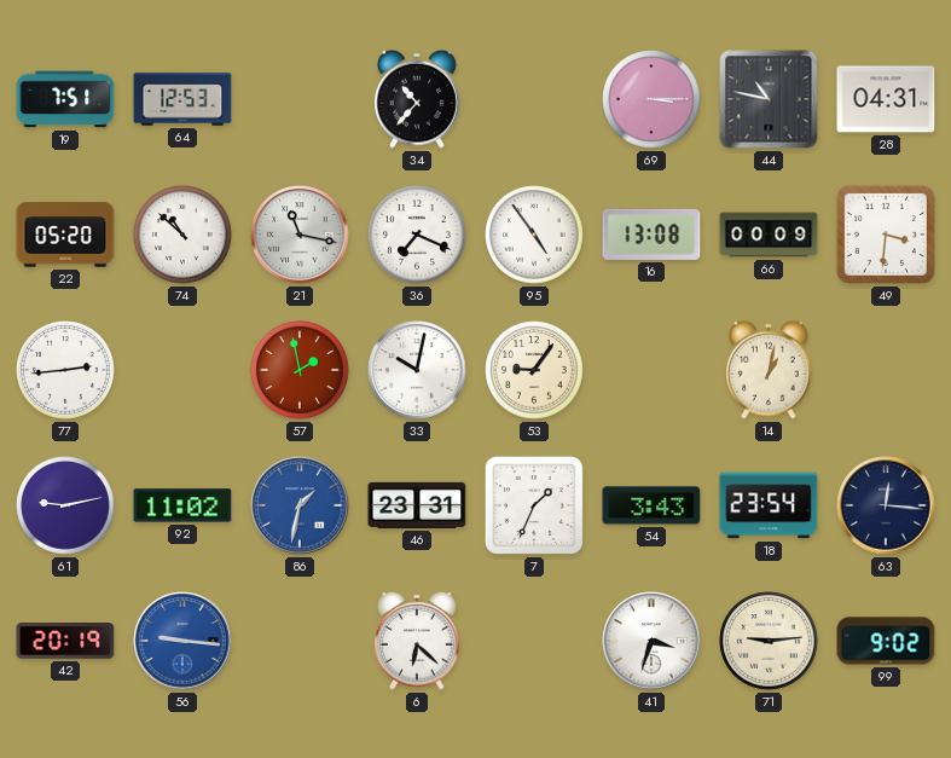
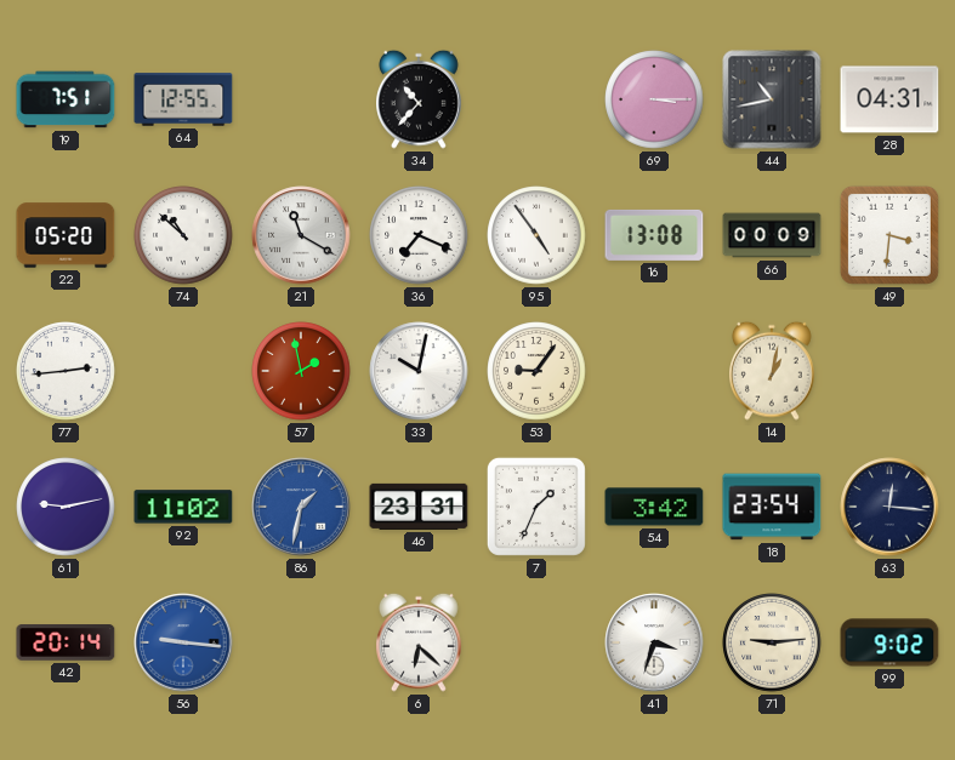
64: 12:53 -> 12:55
44: 10:47 -> 10:43
21: 11:17 -> 11:20
54: 3:43 -> 3:42
42: 20:19 -> 20:14
